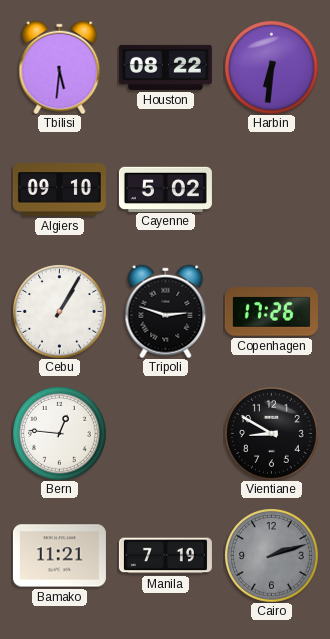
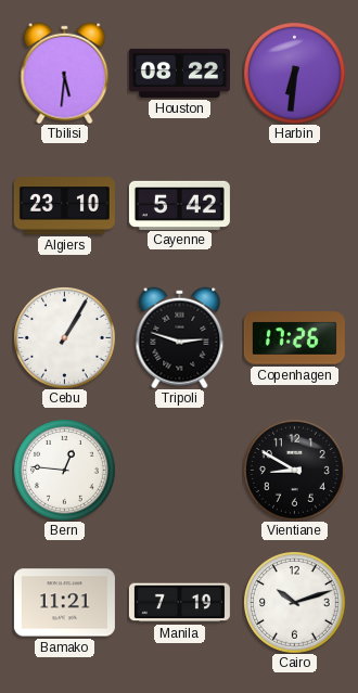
Algiers: 09:10 -> 23:10
Cayenne: 5:02 -> 5:42
Cairo: 2:12 -> 10:12
Cairo dial: grey -> white
